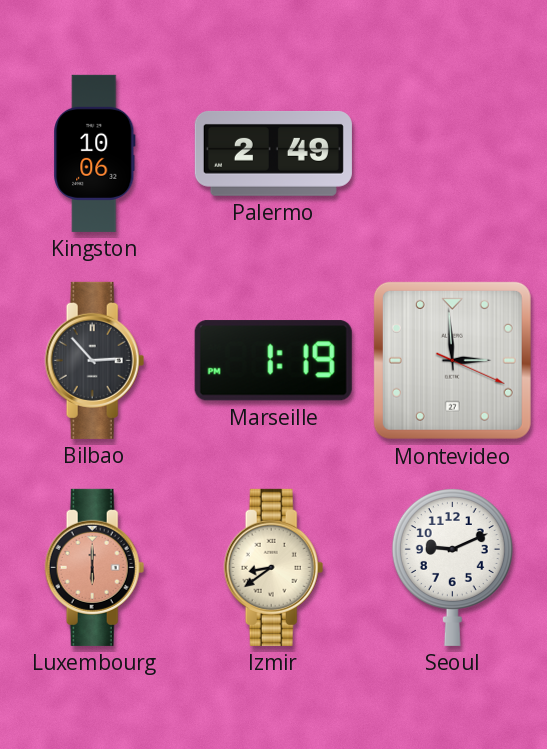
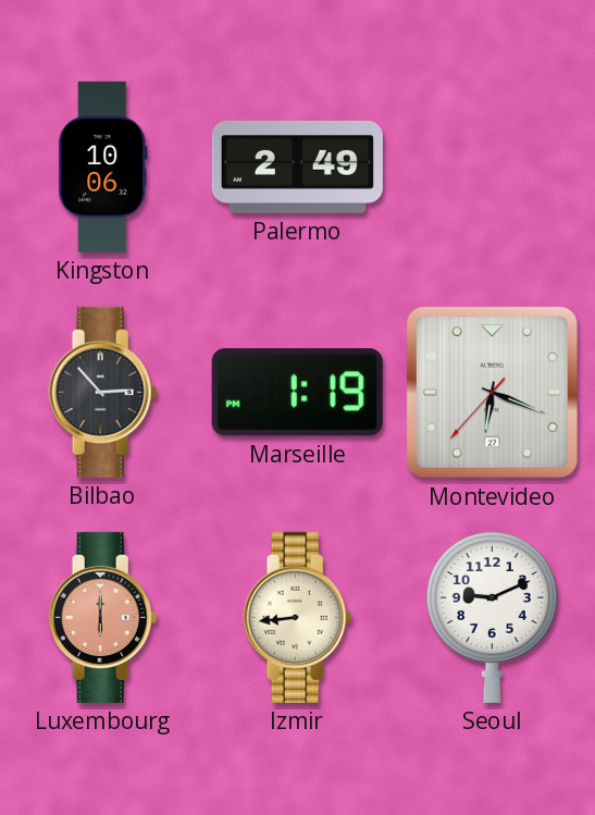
Montevideo: 2:59 -> 6:18
Izmir: 8:39 -> 8:44
